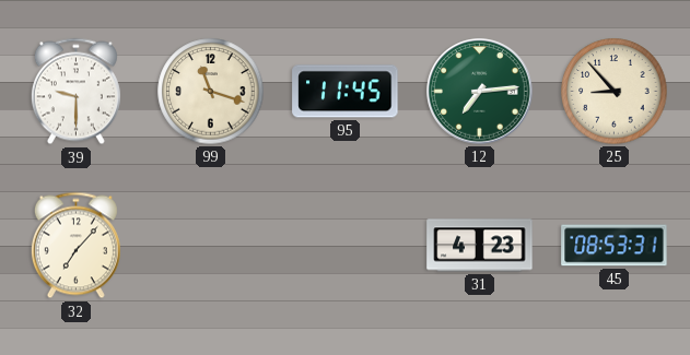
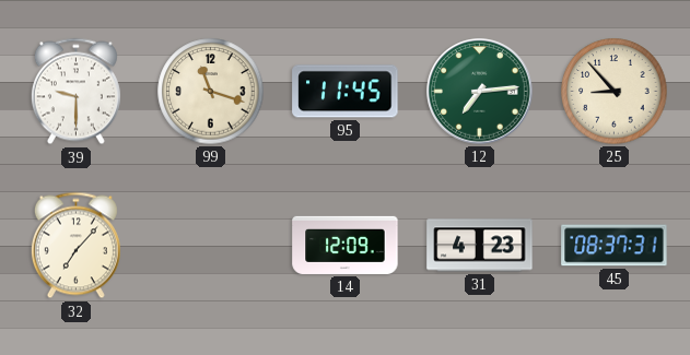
14: none -> 12:09
45: 08:53 -> 08:37
